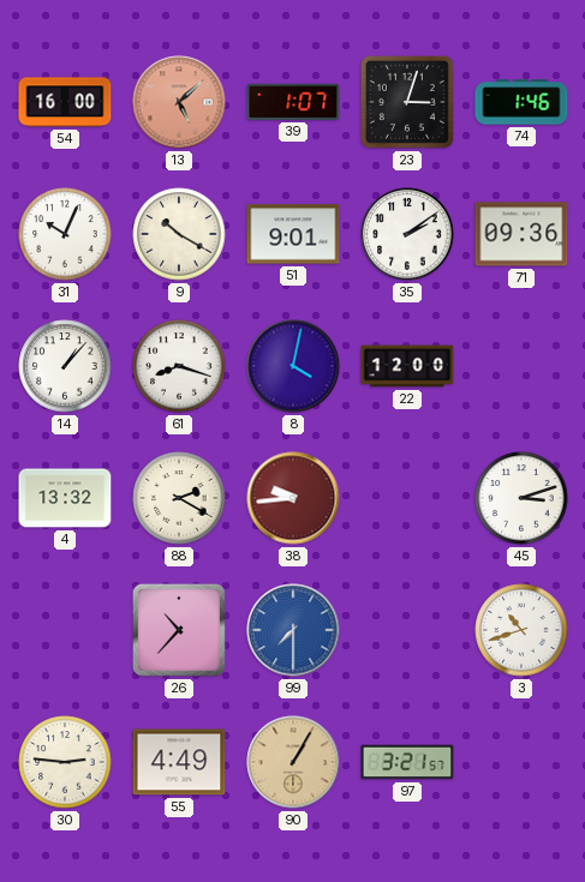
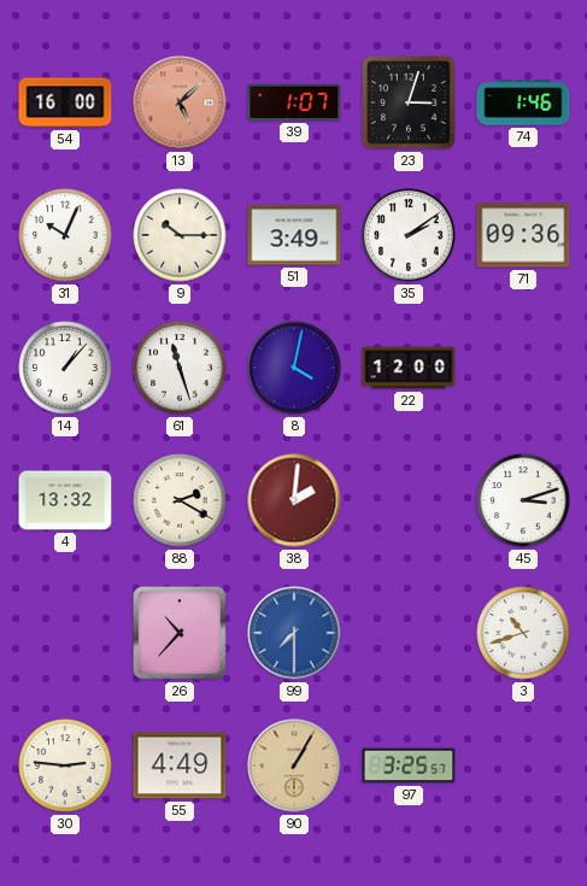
9: 10:20 -> 10:15
51: 9:01 -> 3:49
61: 8:18 -> 11:27
38: 9:44 -> 2:01
97: 3:21 -> 3:25
